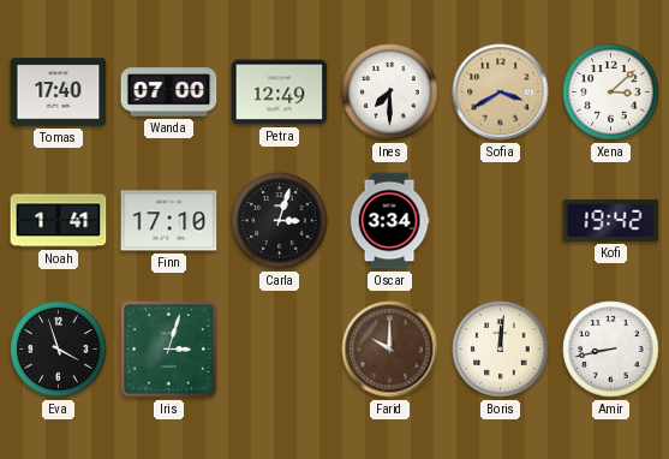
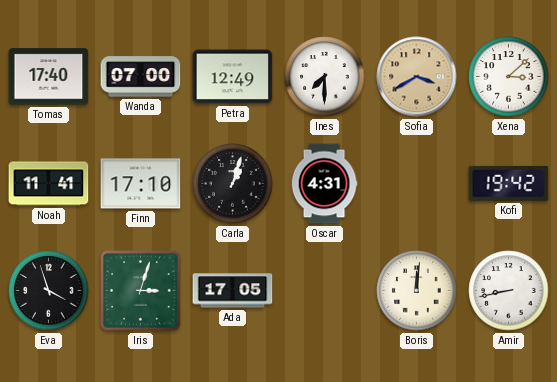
Noah: 1:41 -> 11:41
Carla: 3:03 -> 1:03
Oscar: 3:34 -> 4:31
Ada: none -> 17:05
Farid: 10:00 -> none
